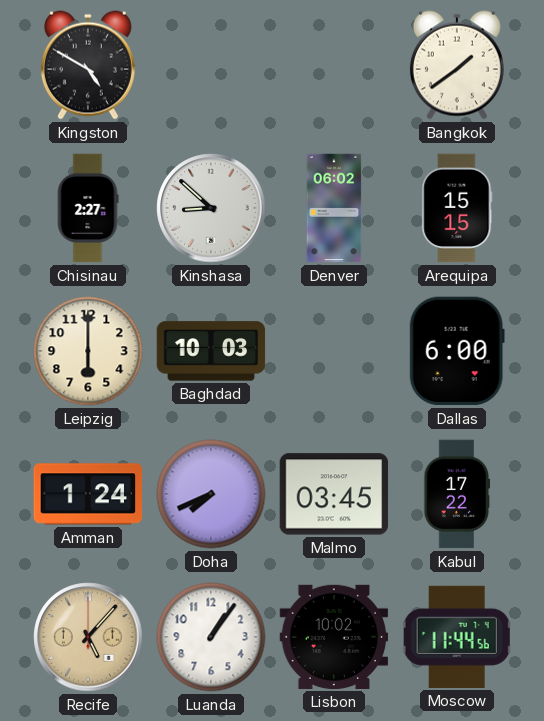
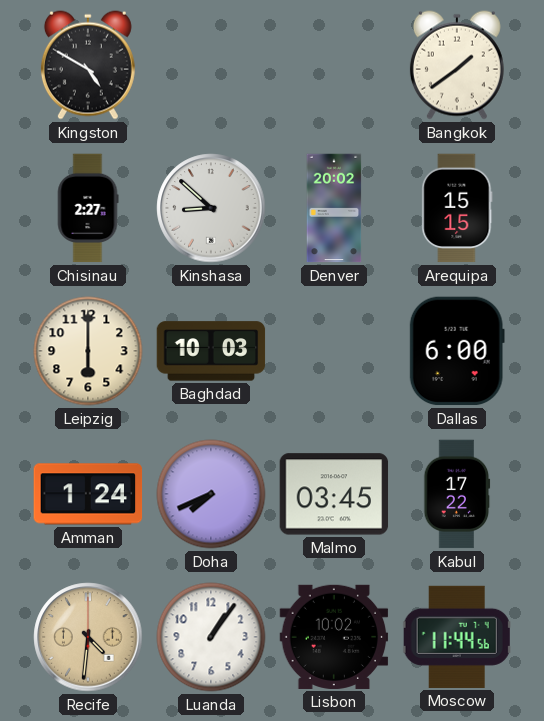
Denver: 06:02 -> 20:02
Recife: 5:07 -> 4:31
